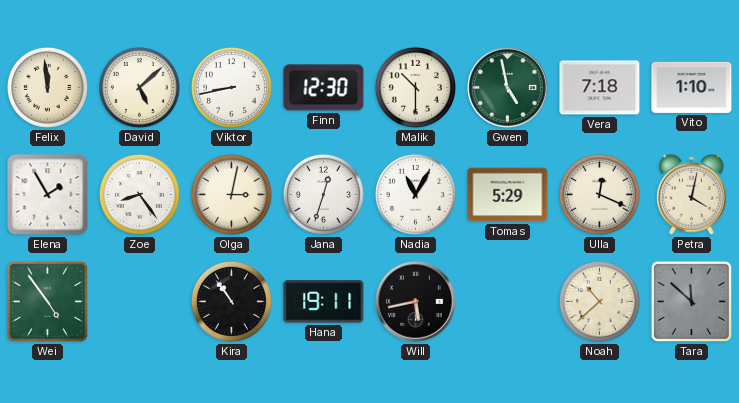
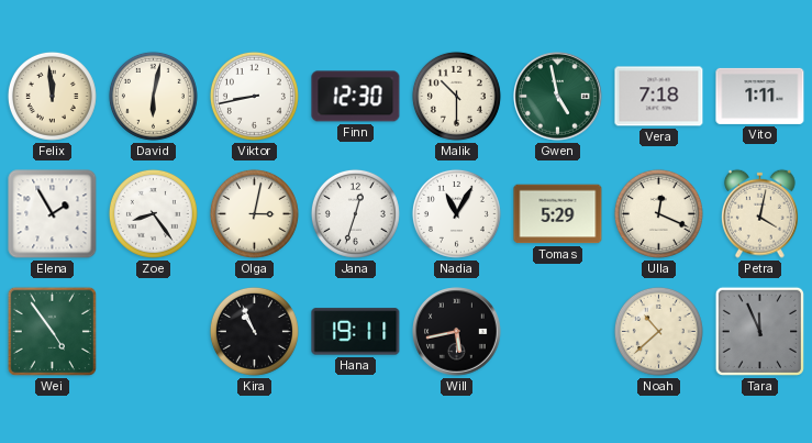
David: 5:08 -> 6:02
Vito: 1:10 -> 1:11
Kira: 10:54 -> 10:56
Tara: 11:52 -> 11:56
